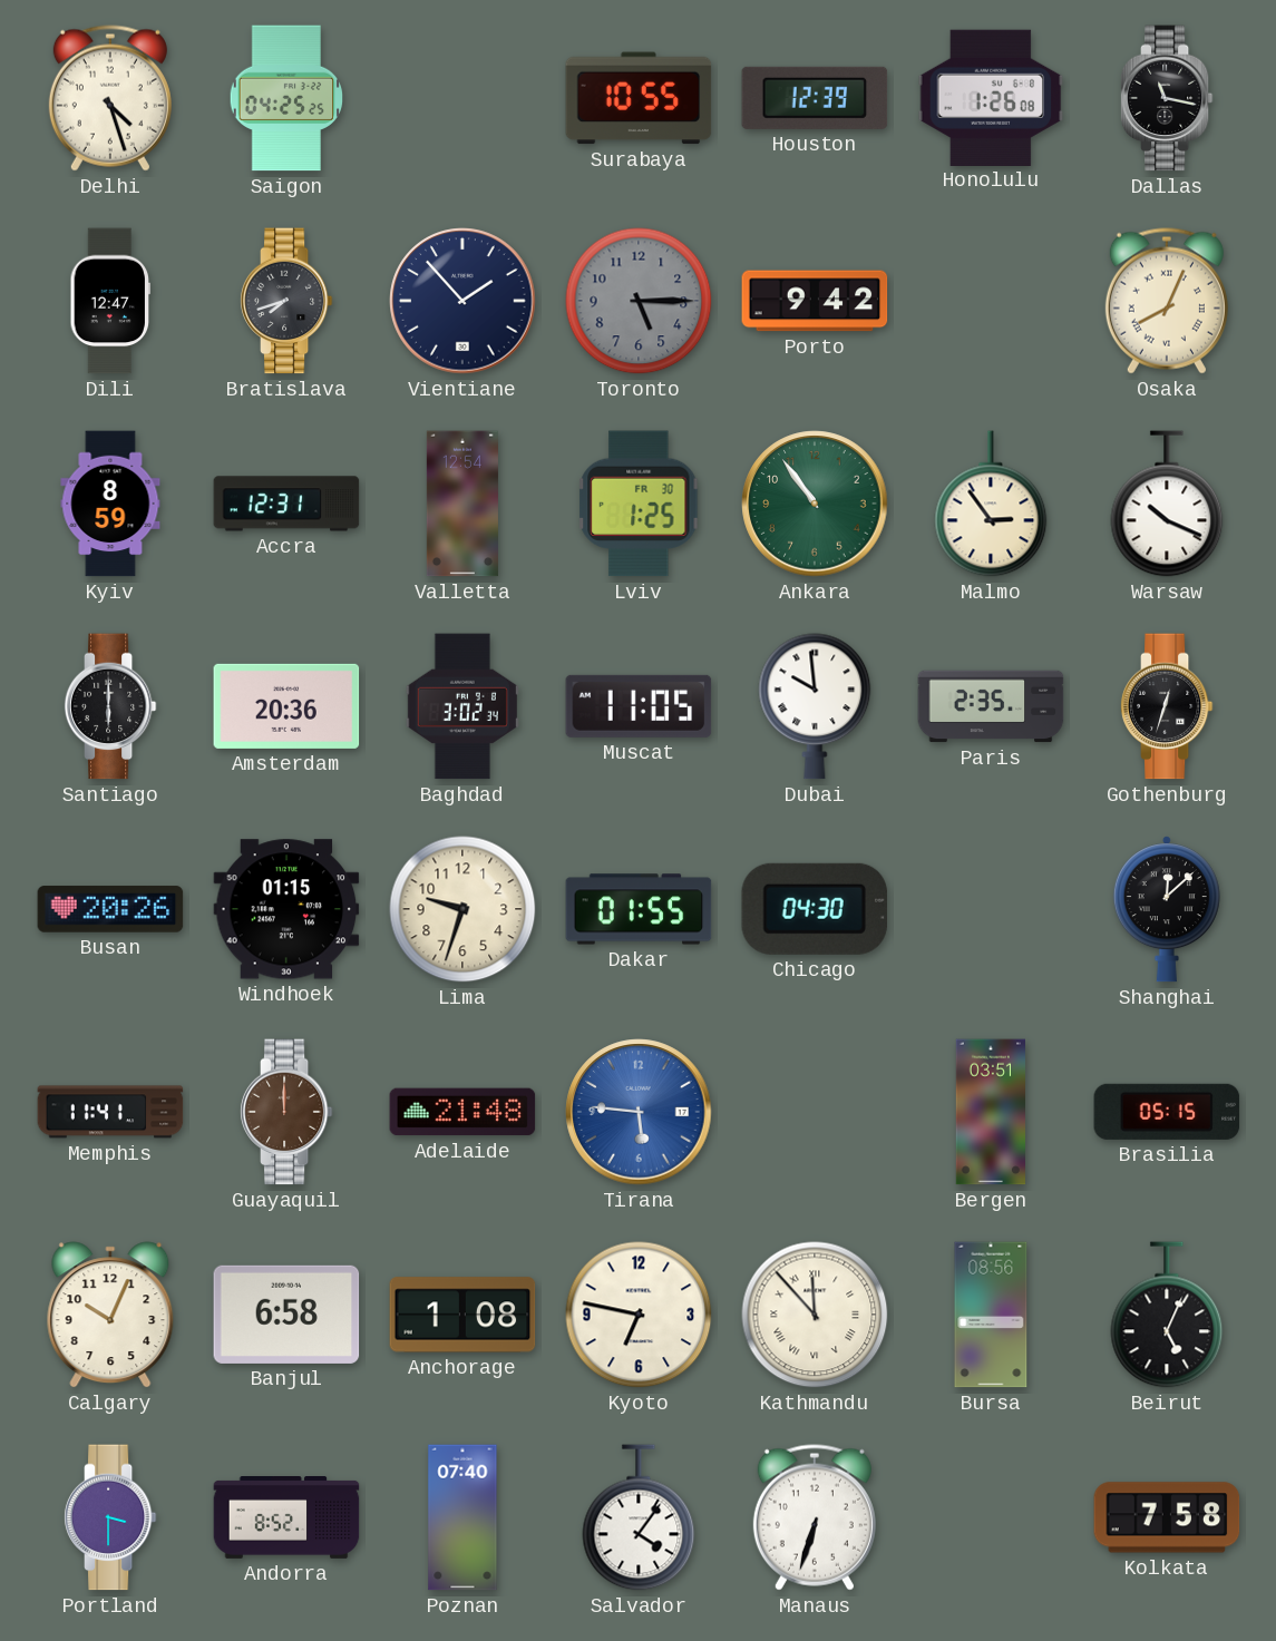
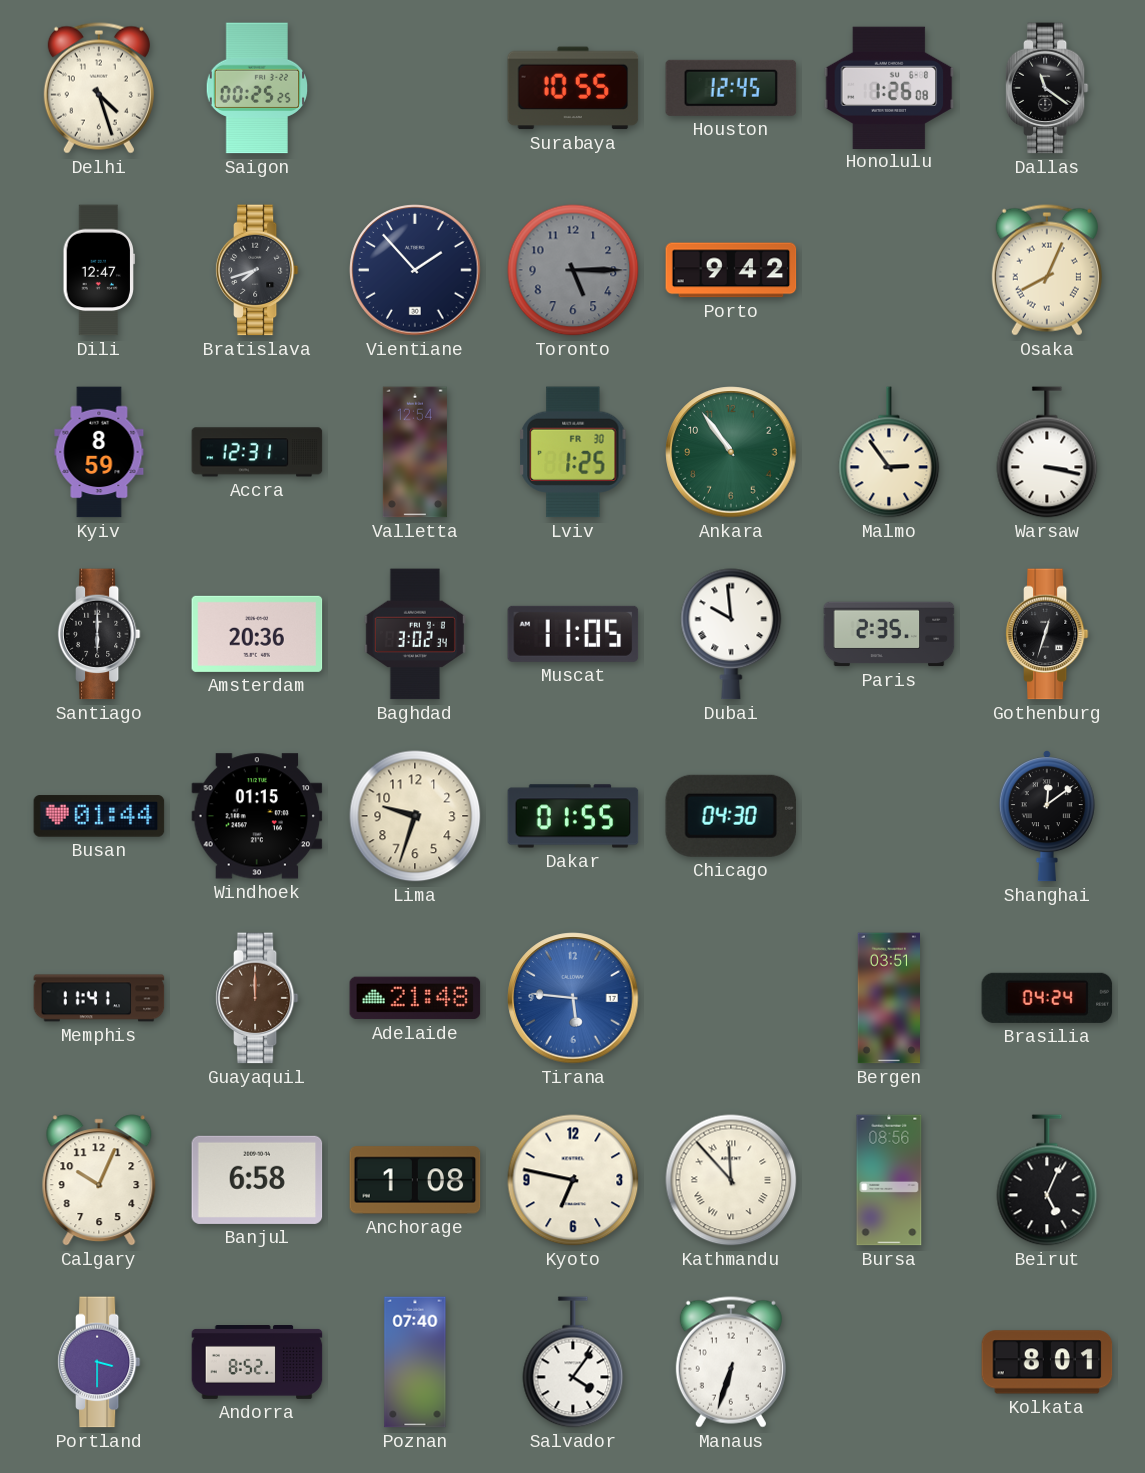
Saigon: 04:25 -> 00:25
Houston: 12:39 -> 12:45
Dallas: 11:17 -> 11:21
Warsaw: 10:19 -> 3:17
Busan: 20:26 -> 01:44
Shanghai: 12:08 -> 12:09
Brasilia: 05:15 -> 04:24
Kolkata: 7:58 -> 8:01
